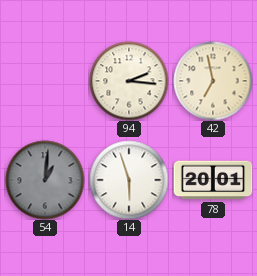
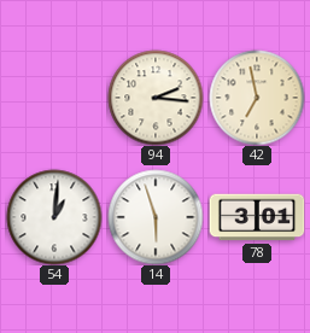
54 dial: grey -> white
78: 20:01 -> 3:01
